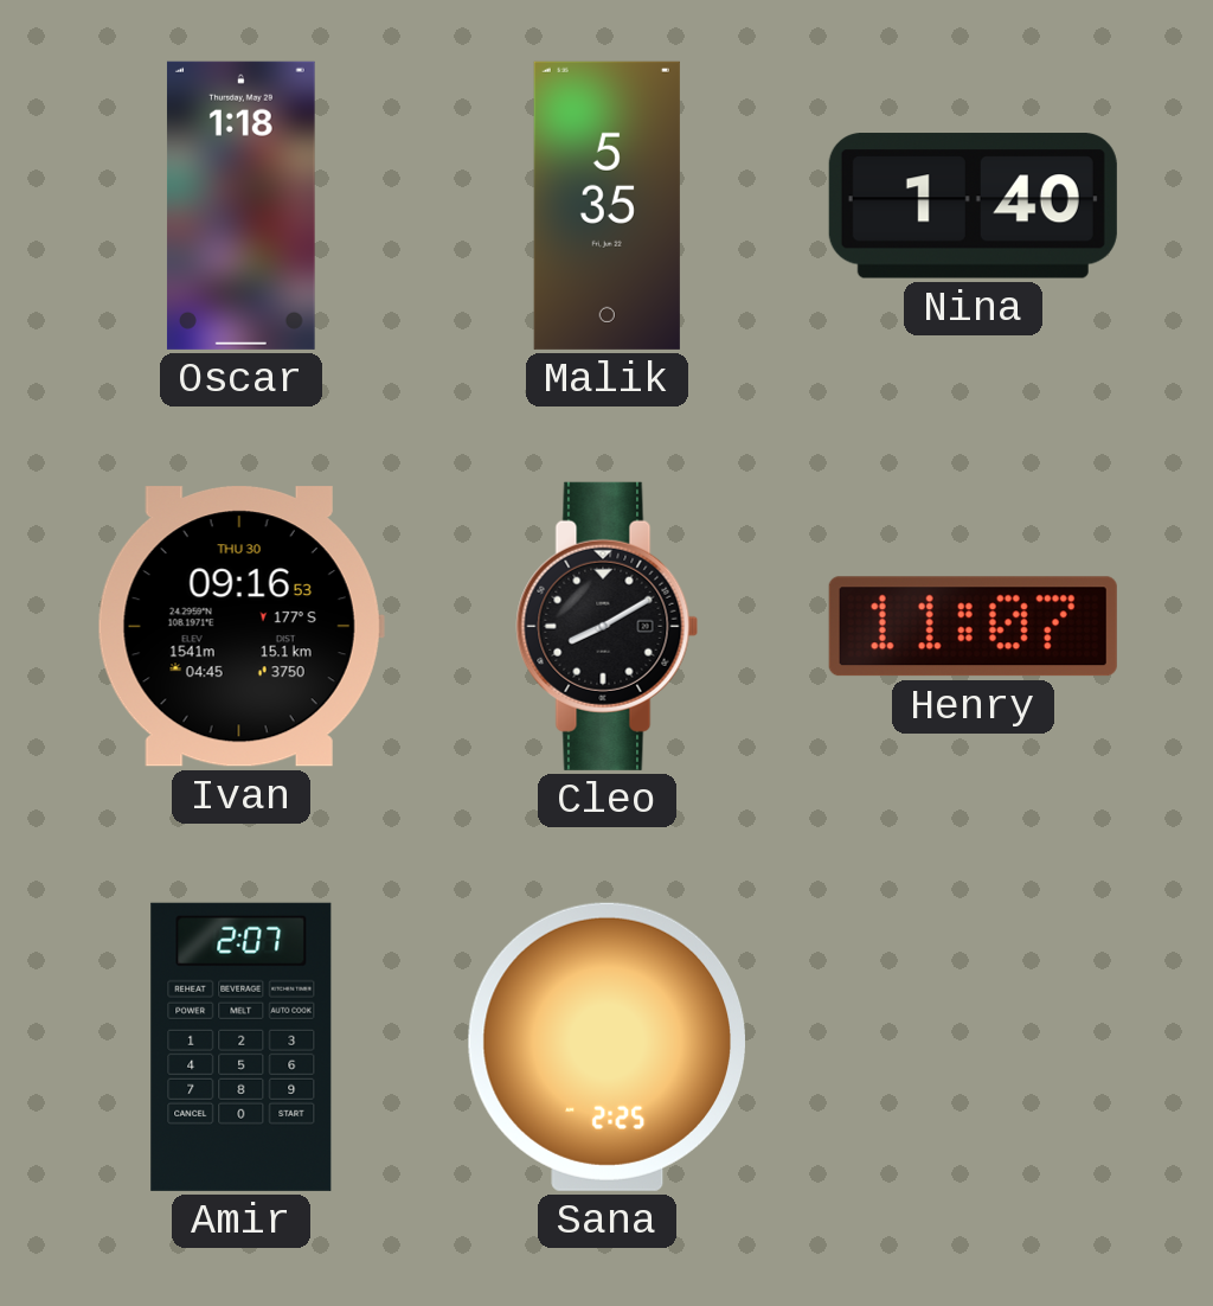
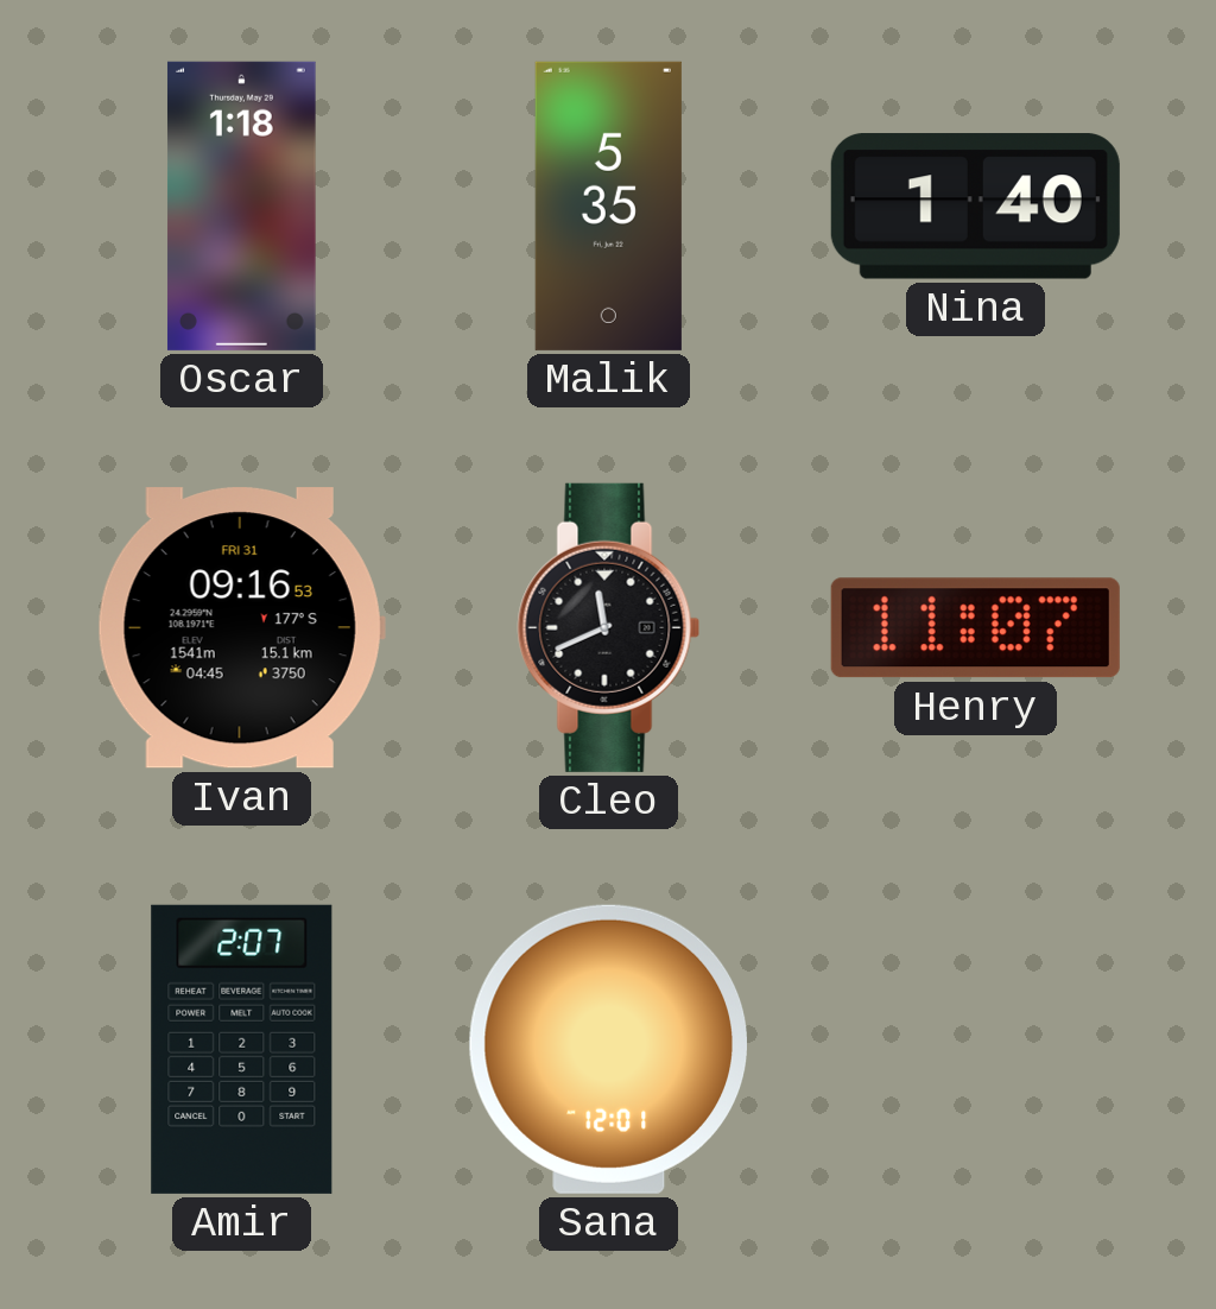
Ivan date: THU 30 -> FRI 31
Cleo: 8:10 -> 11:41
Sana: 2:25 -> 12:01
